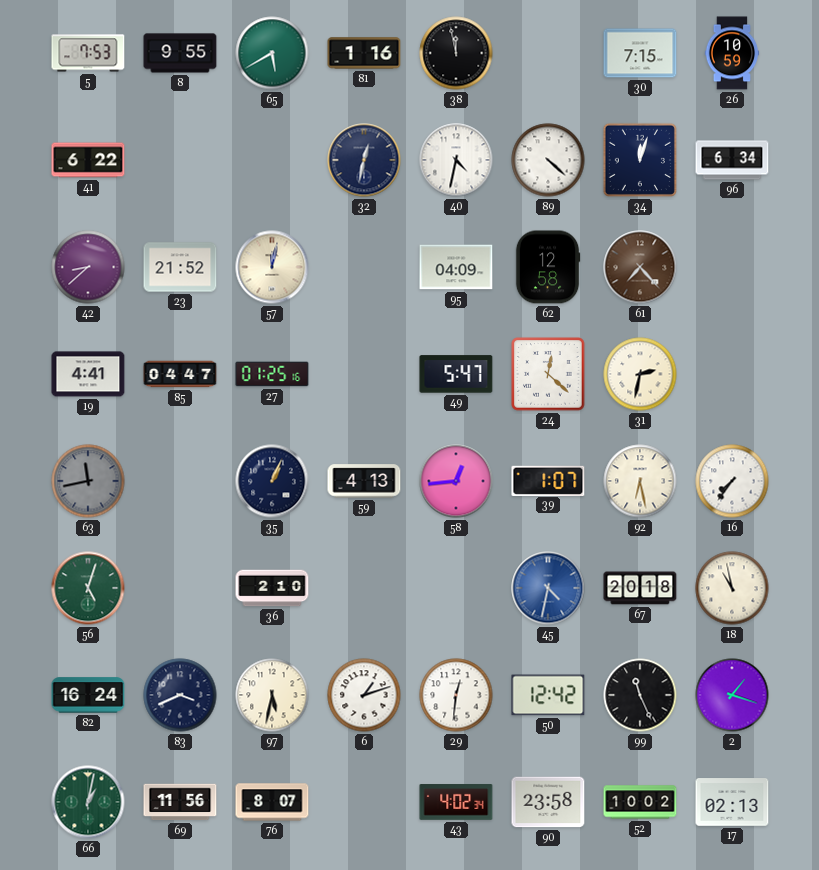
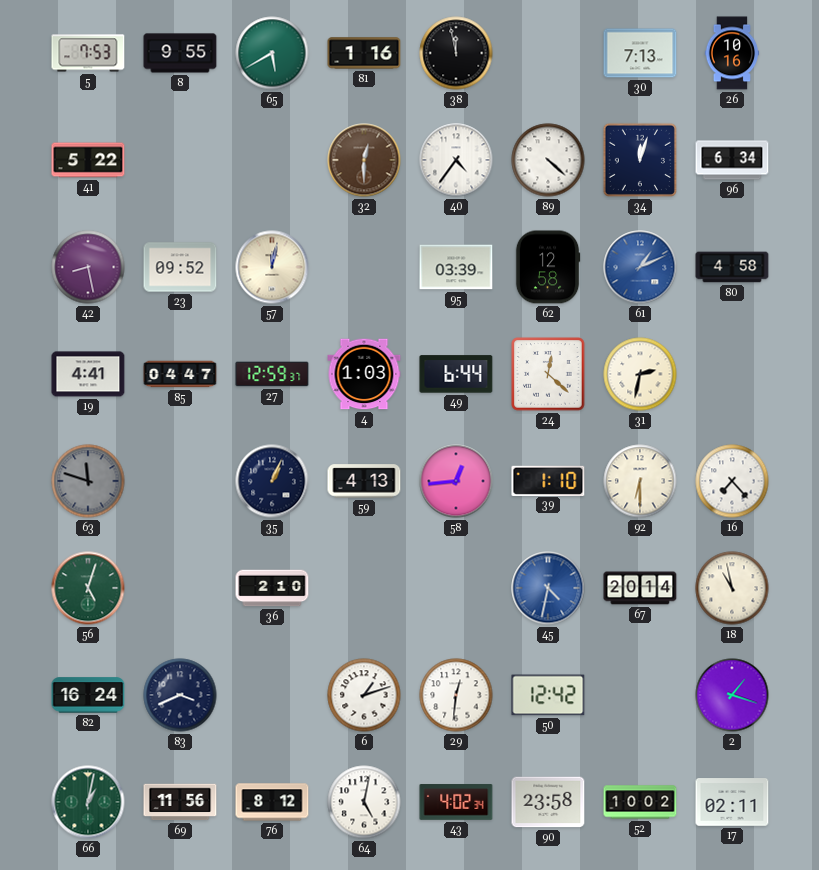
30: 7:15 -> 7:13
26: 10:59 -> 10:16
41: 6:22 -> 5:22
32: 12:32 -> 12:30
32 dial: navy -> brown
40: 4:32 -> 4:36
42: 8:38 -> 8:28
23: 21:52 -> 09:52
95: 04:09 -> 03:39
61: 7:23 -> 1:11
61 dial: brown -> blue
80: none -> 4:58
27: 01:25 -> 12:59
4: none -> 1:03
49: 5:47 -> 6:44
63: 11:43 -> 11:48
39: 1:07 -> 1:10
92: 6:28 -> 6:30
16: 7:36 -> 7:23
67: 20:18 -> 20:14
97: 5:32 -> none
99: 11:26 -> none
76: 8:07 -> 8:12
64: none -> 5:02
17: 02:13 -> 02:11
